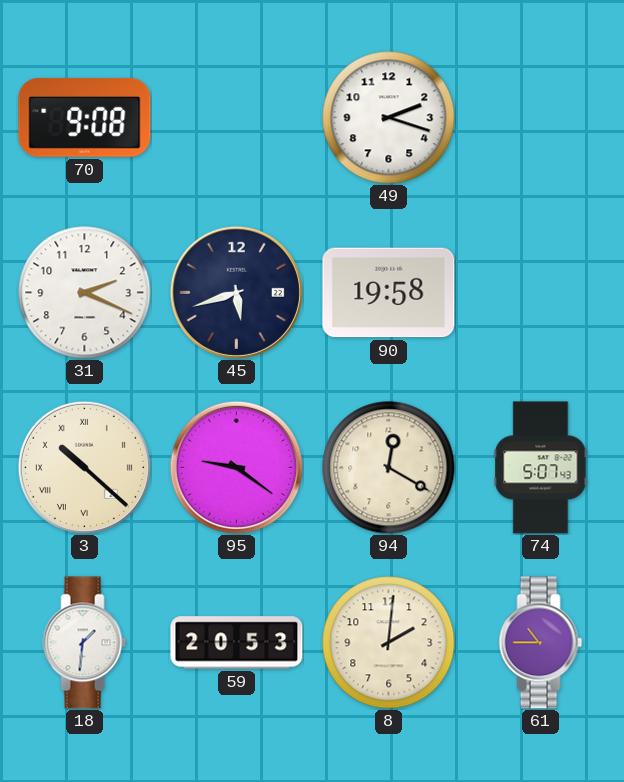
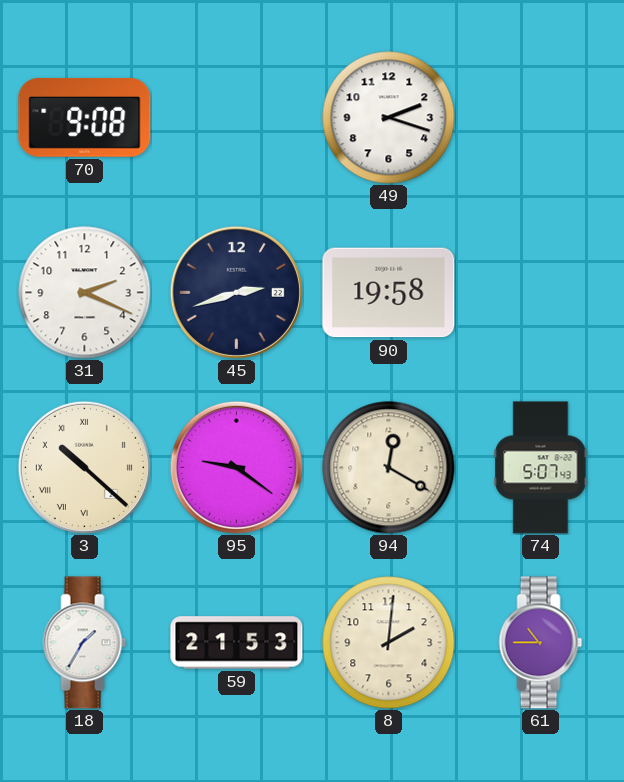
45: 5:42 -> 2:42
18: 1:31 -> 1:35
59: 20:53 -> 21:53
